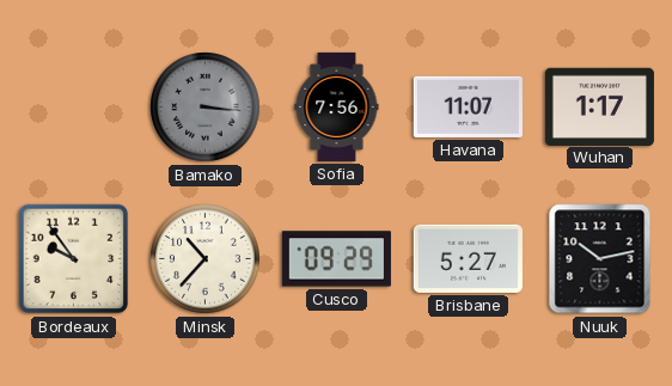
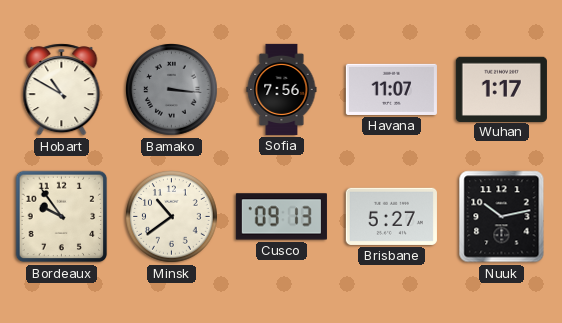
Hobart: none -> 10:50
Minsk: 10:37 -> 10:39
Cusco: 09:29 -> 09:13
